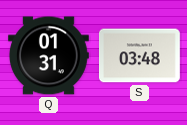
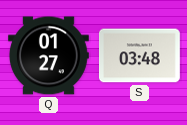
Q: 01:31 -> 01:27
